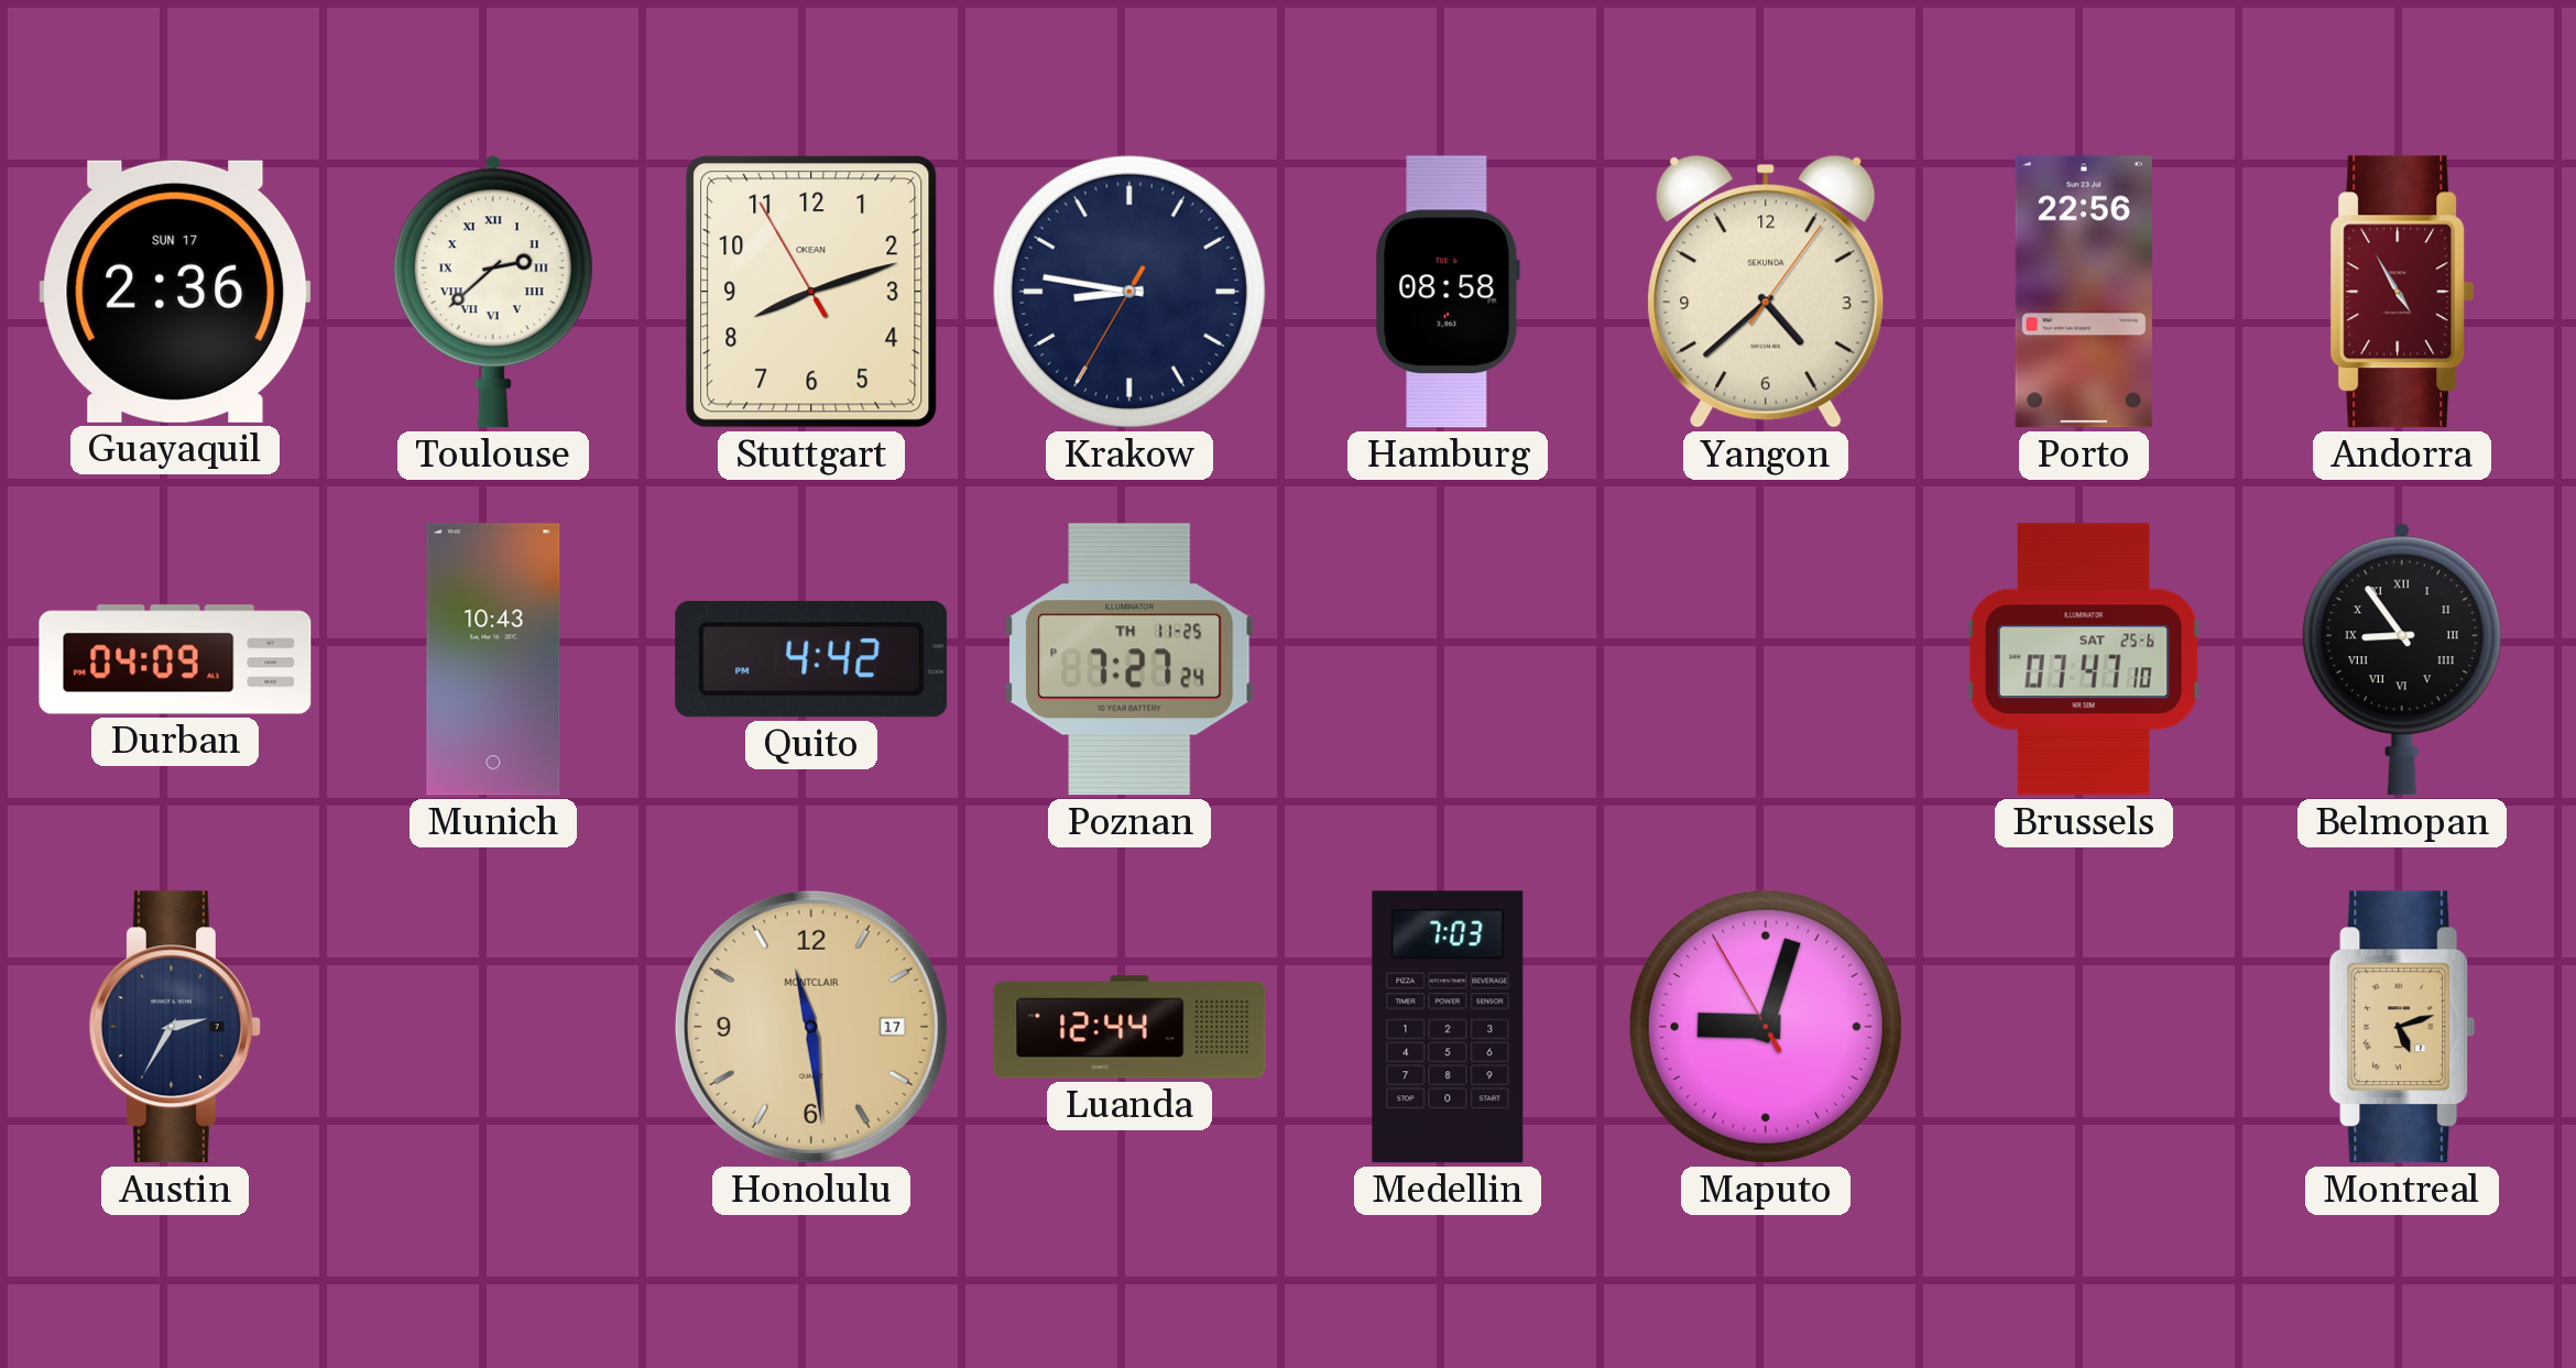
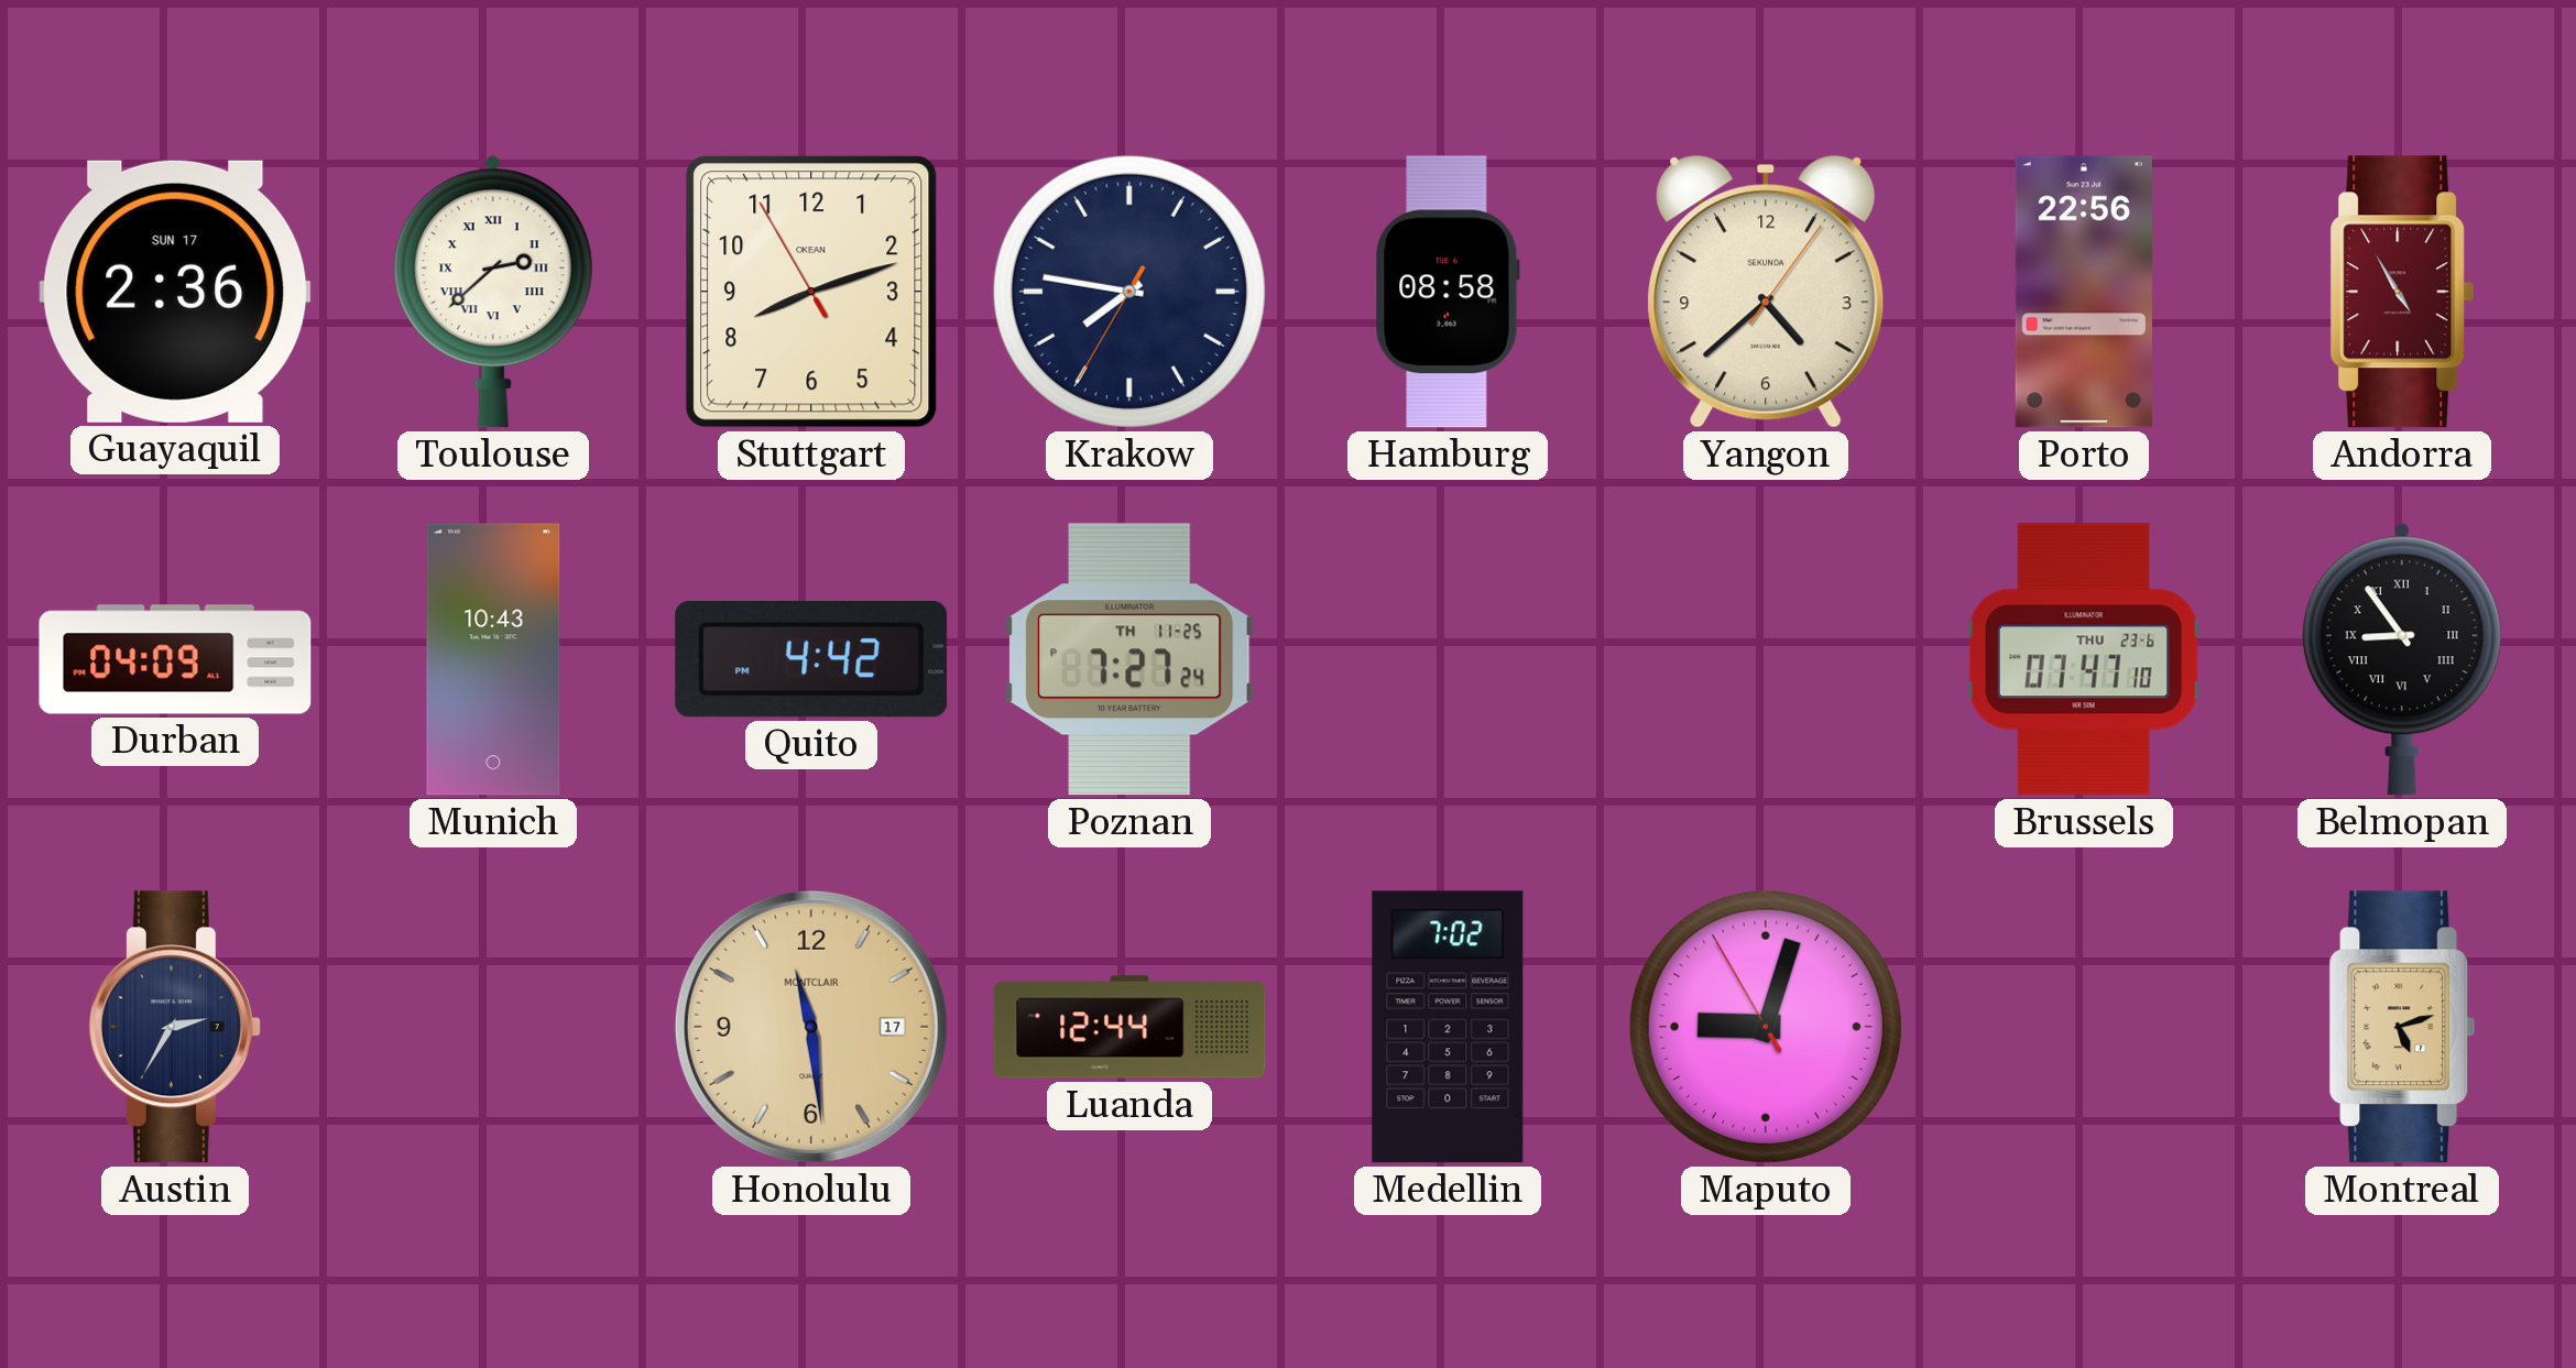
Krakow: 8:46 -> 7:46
Brussels date: SAT 25-6 -> THU 23-6
Medellin: 7:03 -> 7:02
